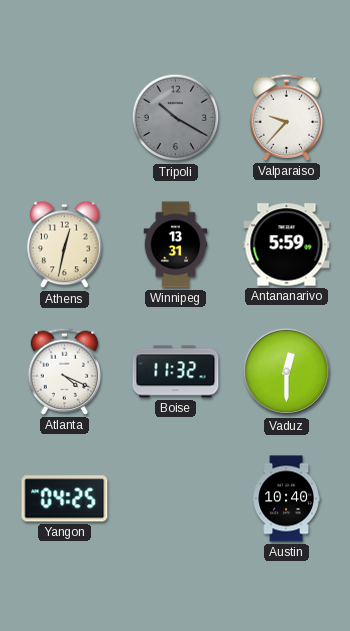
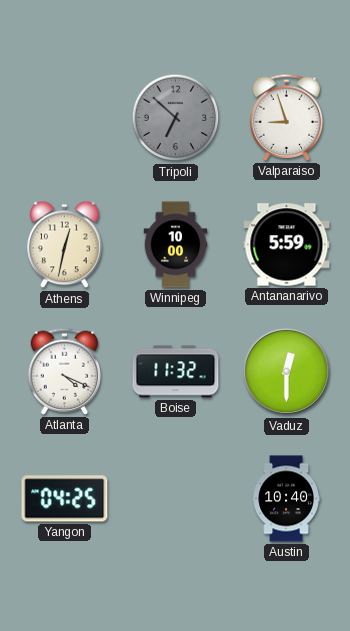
Tripoli: 10:20 -> 6:52
Valparaiso: 9:37 -> 8:57
Winnipeg: 13:31 -> 10:00
